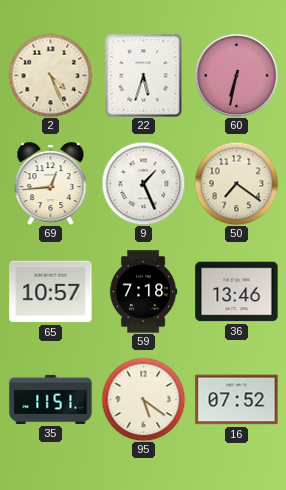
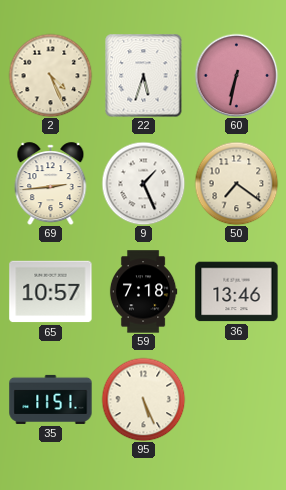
69: 12:44 -> 2:44
95: 5:21 -> 5:26
16: 07:52 -> none
